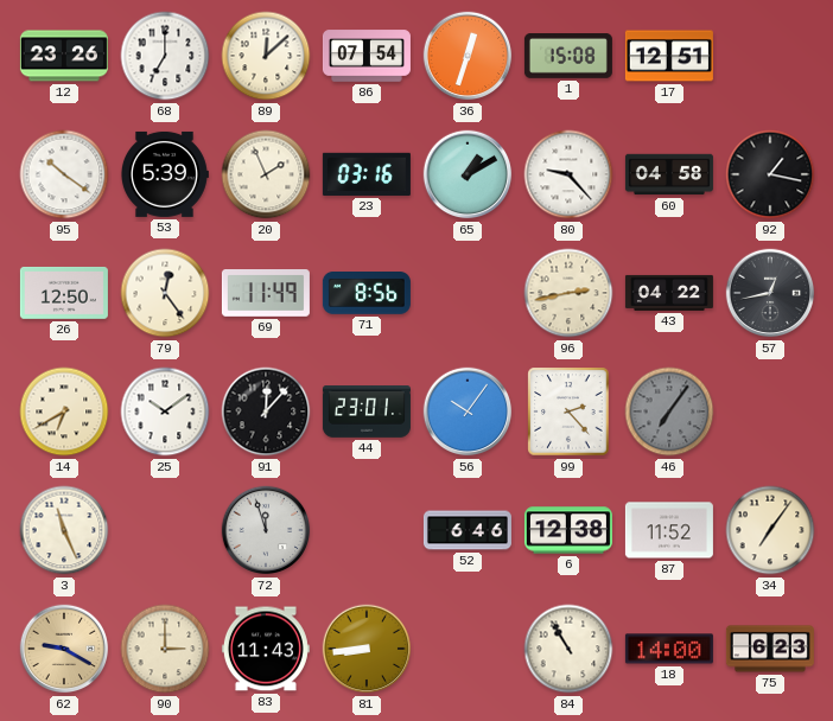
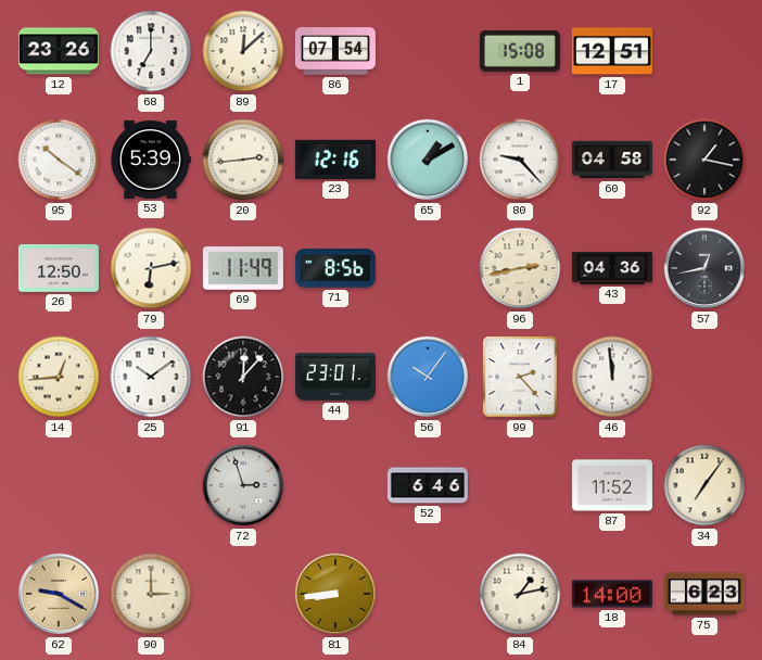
36: 12:33 -> none
20: 1:56 -> 2:44
23: 03:16 -> 12:16
79: 12:24 -> 6:13
43: 04:22 -> 04:36
14: 6:40 -> 12:44
46: 7:06 -> 11:59
46 dial: grey -> white
3: 11:26 -> none
72: 11:57 -> 2:57
6: 12:38 -> none
83: 11:43 -> none
84: 10:55 -> 1:13
